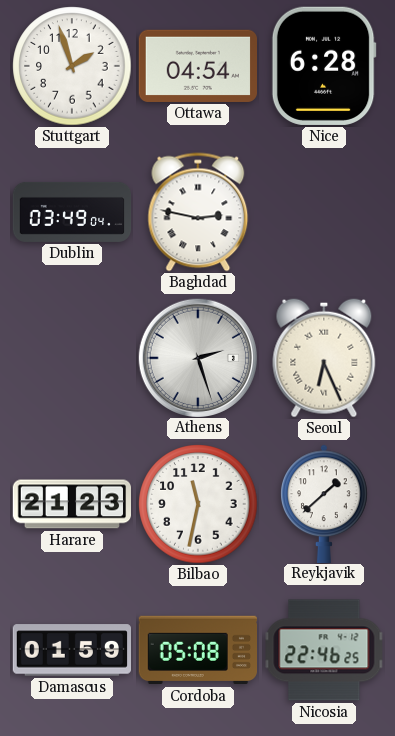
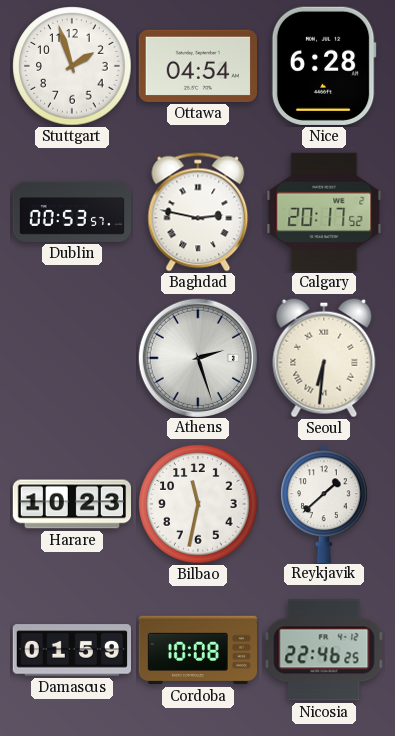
Dublin: 03:49 -> 00:53
Calgary: none -> 20:17
Seoul: 6:26 -> 6:31
Harare: 21:23 -> 10:23
Cordoba: 05:08 -> 10:08
